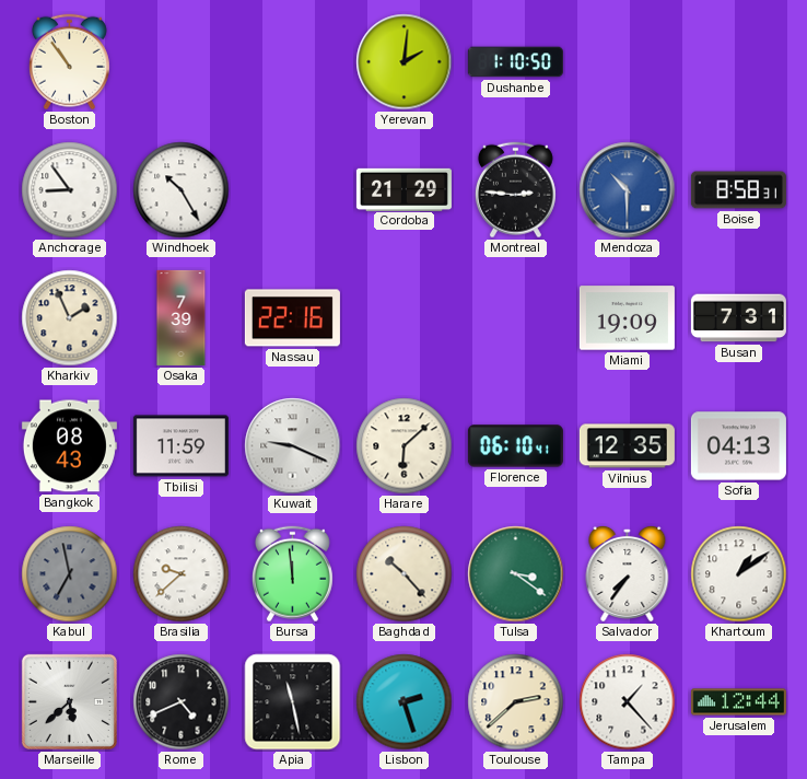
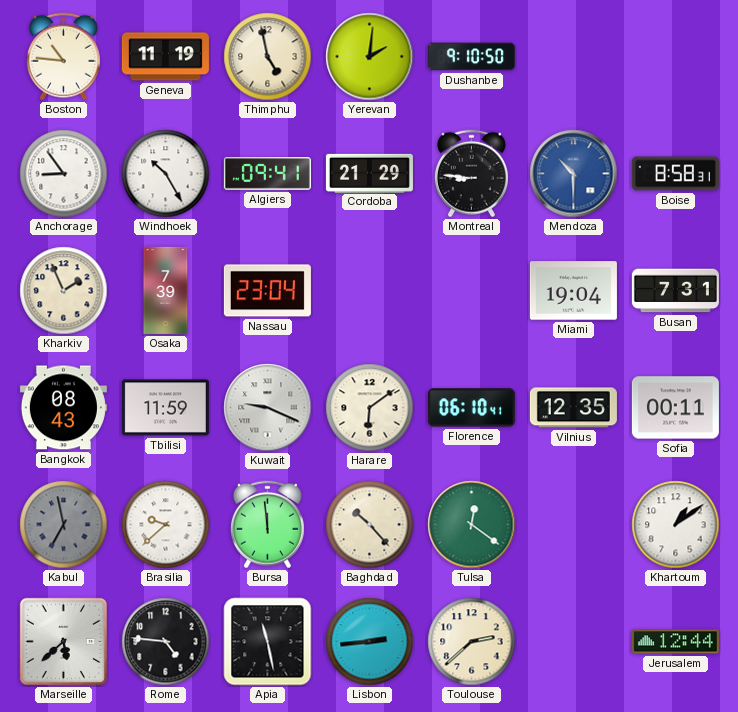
Boston: 10:54 -> 10:46
Geneva: none -> 11:19
Thimphu: none -> 4:58
Dushanbe: 1:10 -> 9:10
Algiers: none -> 09:41
Montreal: 2:46 -> 8:46
Nassau: 22:16 -> 23:04
Miami: 19:09 -> 19:04
Harare: 6:08 -> 6:09
Sofia: 04:13 -> 00:11
Tulsa: 3:21 -> 12:21
Salvador: 7:36 -> none
Rome: 4:41 -> 4:46
Lisbon: 2:27 -> 2:44
Tampa: 1:23 -> none
